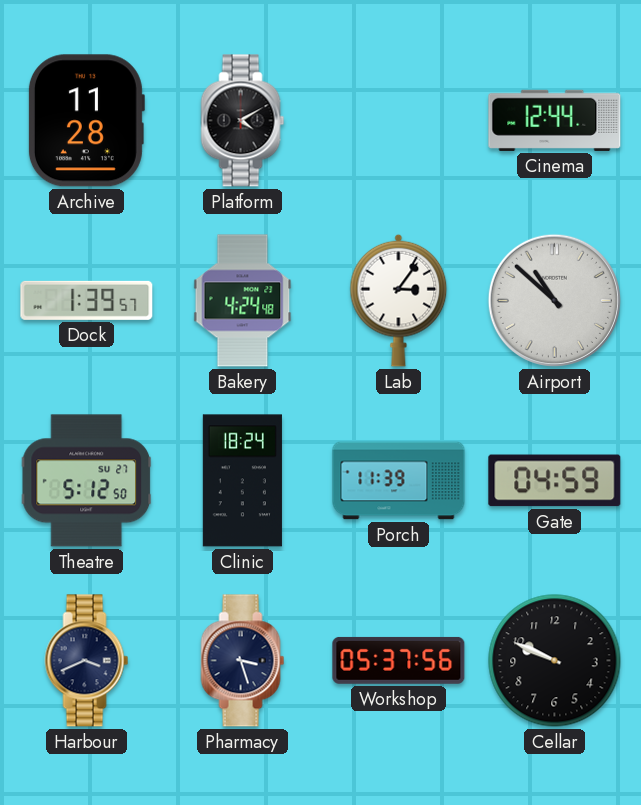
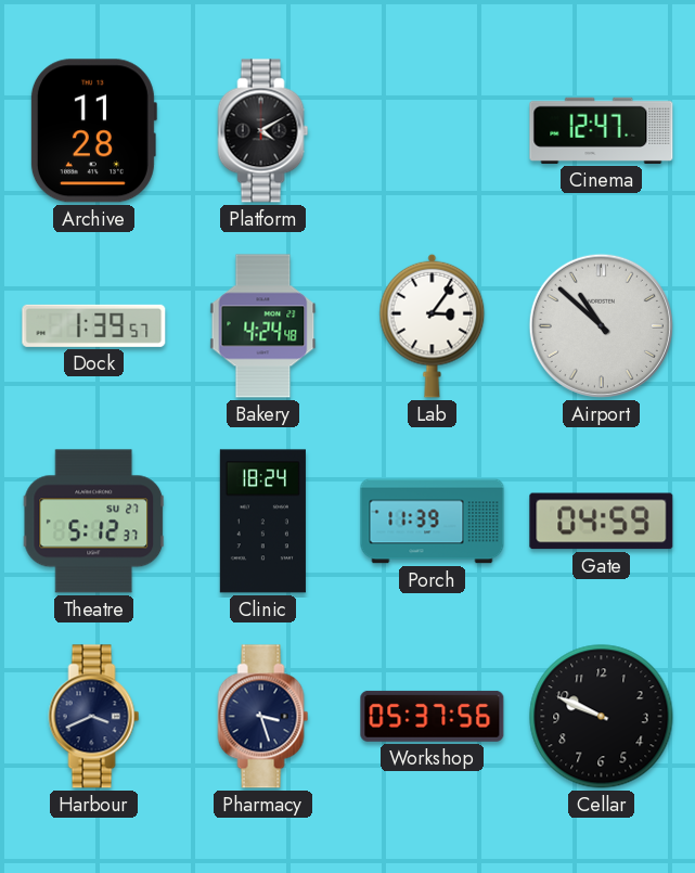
Cinema: 12:44 -> 12:47
Theatre: 5:12:50 -> 5:12:37
